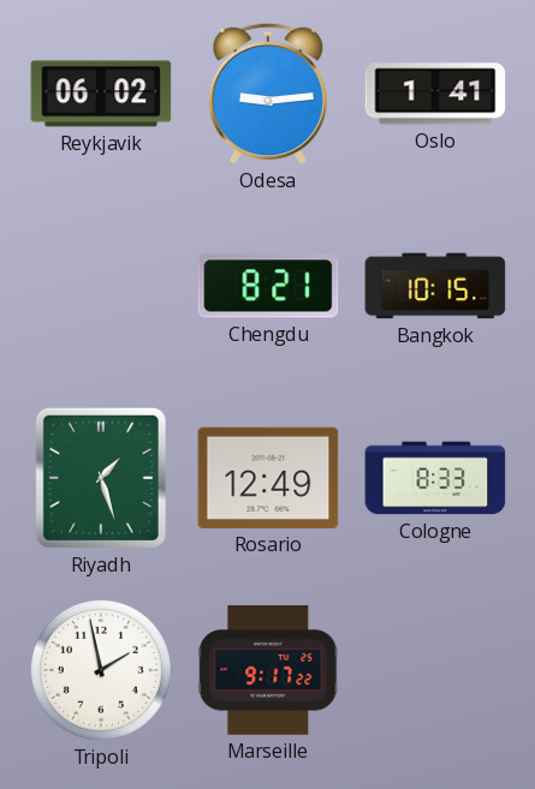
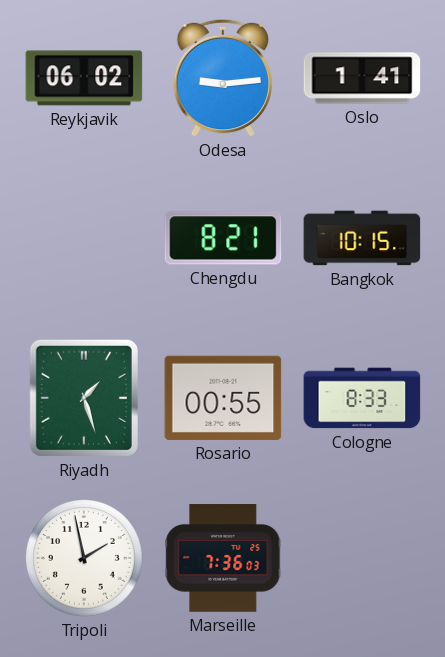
Rosario: 12:49 -> 00:55
Marseille: 9:17 -> 7:36
